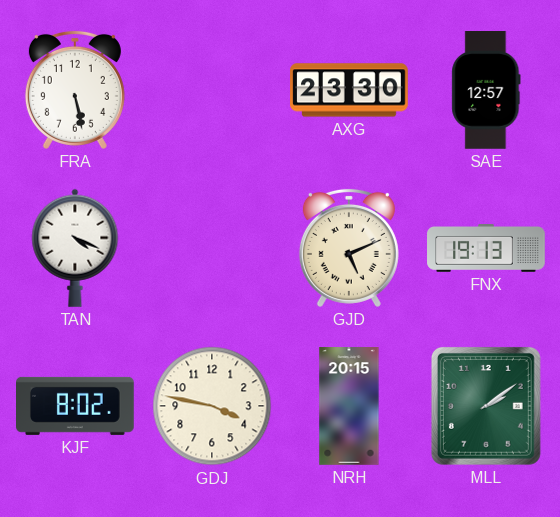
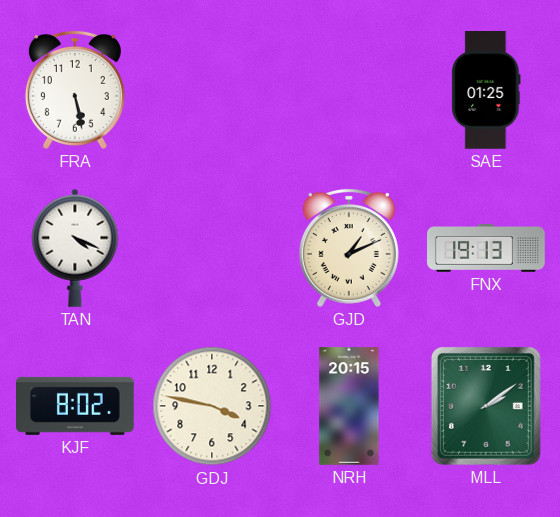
AXG: 23:30 -> none
SAE: 12:57 -> 01:25
GJD: 5:11 -> 1:11
